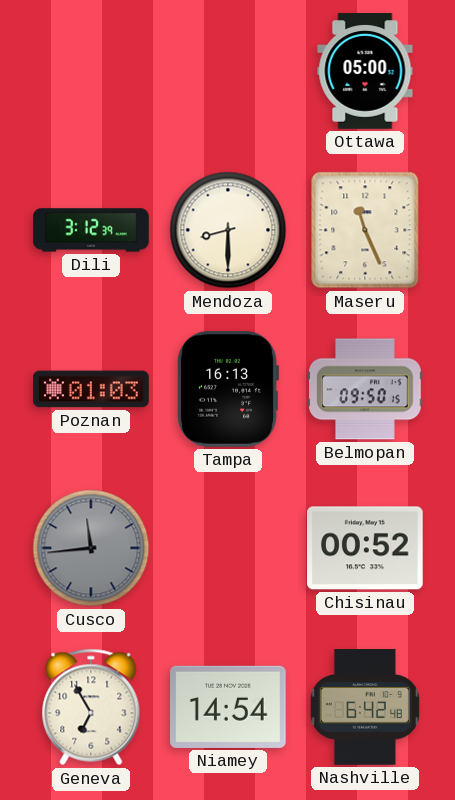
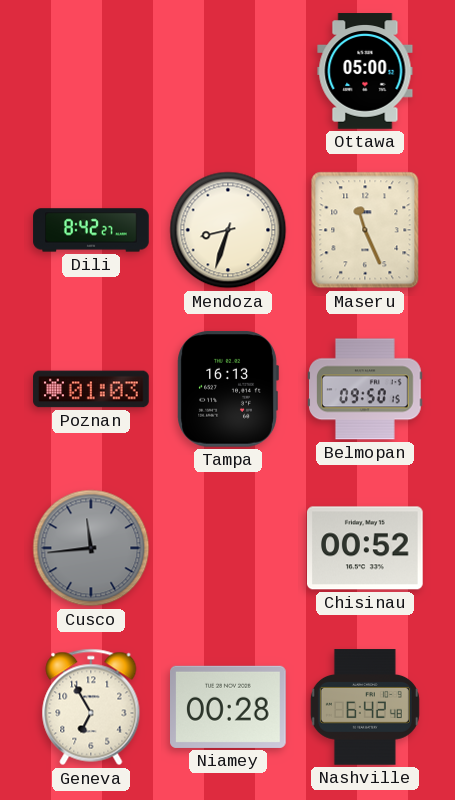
Dili: 3:12 -> 8:42
Mendoza: 8:30 -> 8:33
Niamey: 14:54 -> 00:28
